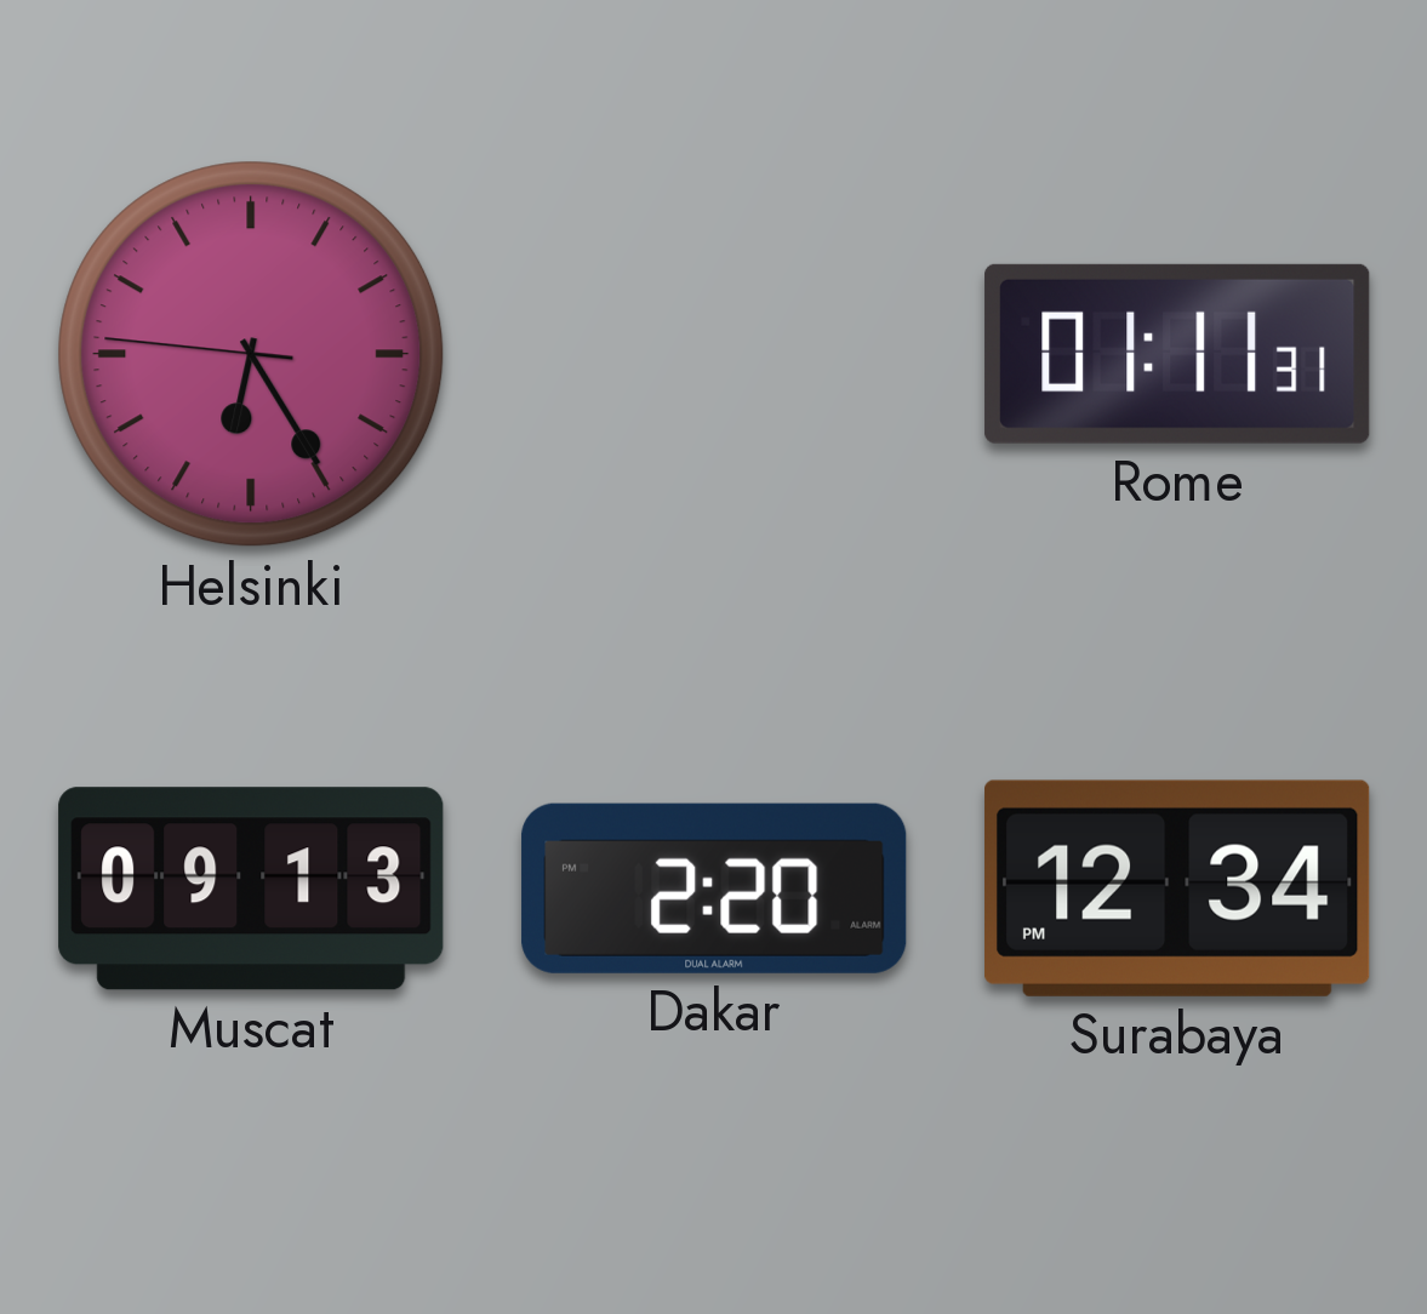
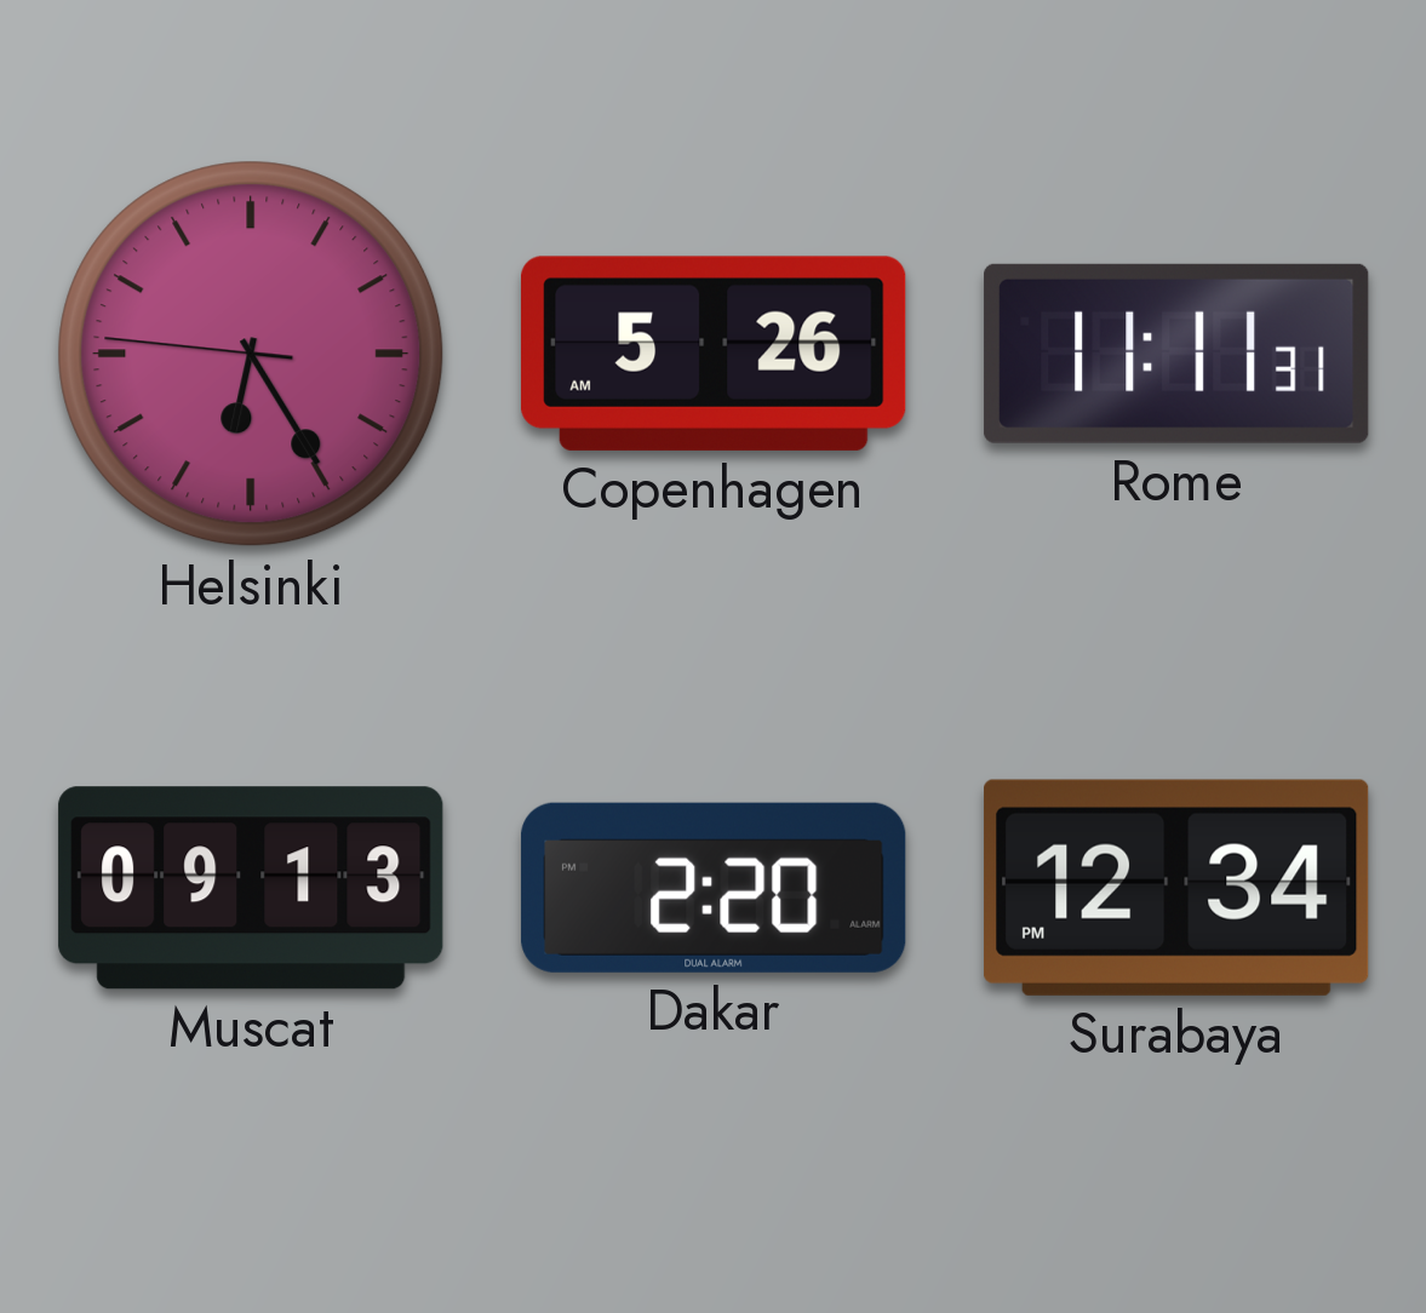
Copenhagen: none -> 5:26
Rome: 01:11 -> 11:11
